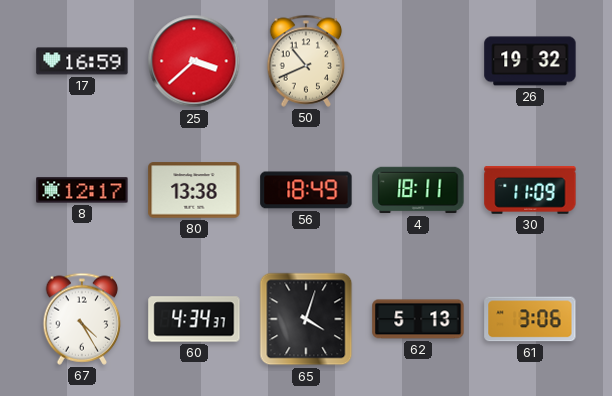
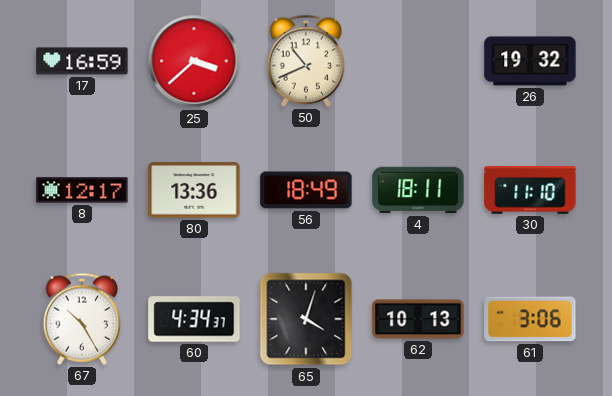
80: 13:38 -> 13:36
30: 11:09 -> 11:10
67: 4:25 -> 10:25
62: 5:13 -> 10:13
